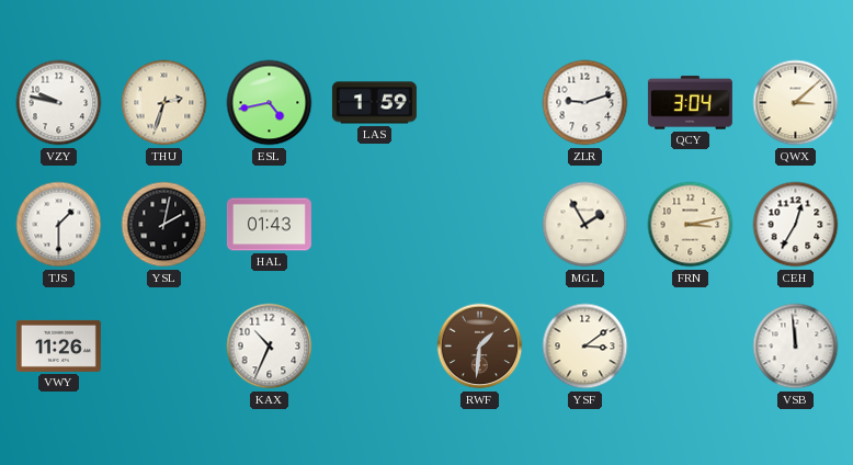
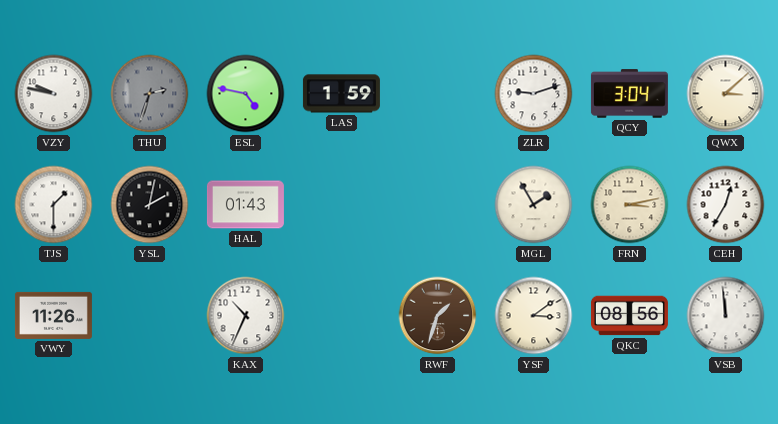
THU dial: cream -> grey
ESL: 4:43 -> 4:47
RWF: 1:31 -> 1:33
QKC: none -> 08:56
